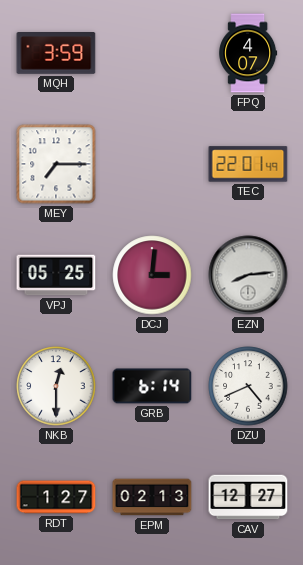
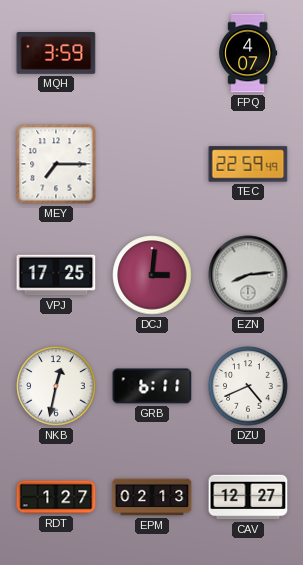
TEC: 22:01 -> 22:59
VPJ: 05:25 -> 17:25
NKB: 12:30 -> 12:32
GRB: 6:14 -> 6:11
